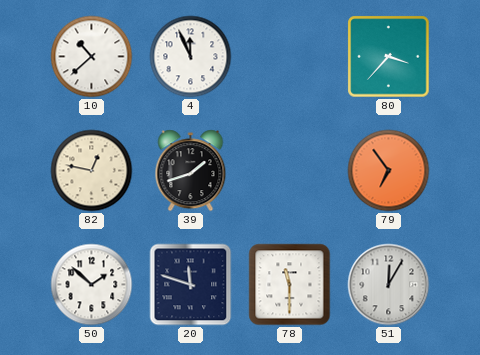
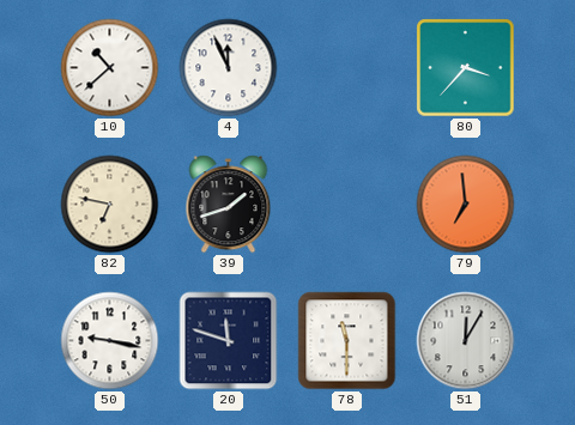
82: 12:47 -> 6:47
79: 6:54 -> 6:59
50: 1:52 -> 9:17
